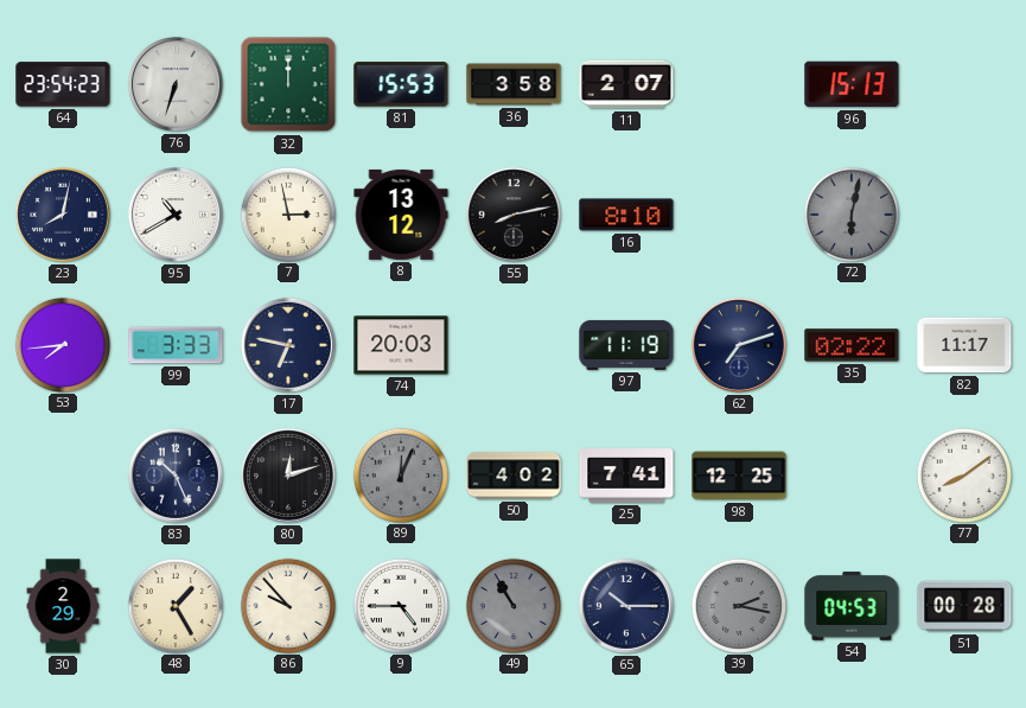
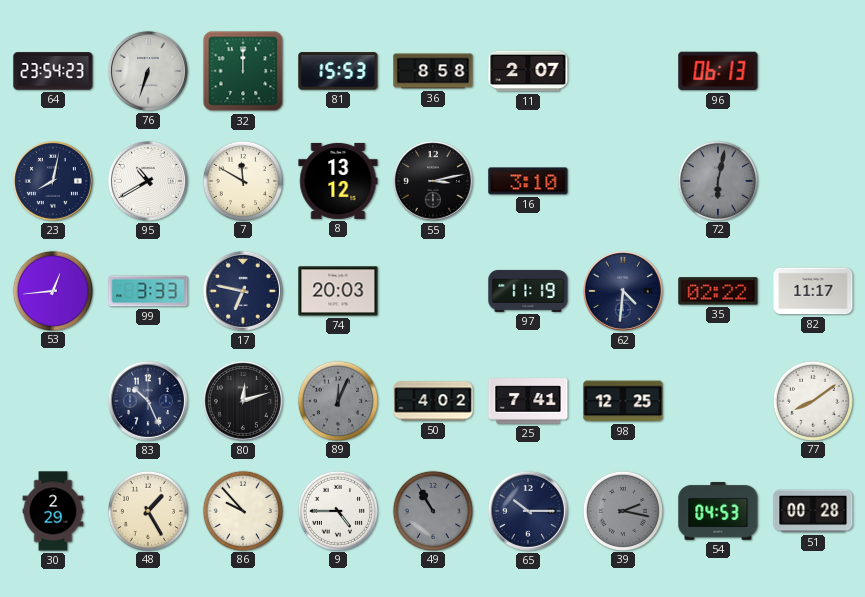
36: 3:58 -> 8:58
96: 15:13 -> 06:13
7: 2:58 -> 11:50
55: 8:13 -> 3:13
16: 8:10 -> 3:10
53: 7:44 -> 12:44
62: 7:12 -> 4:31
